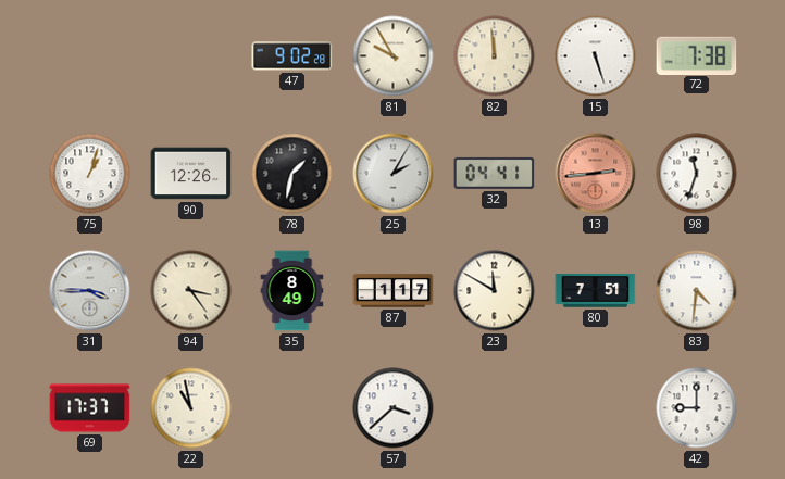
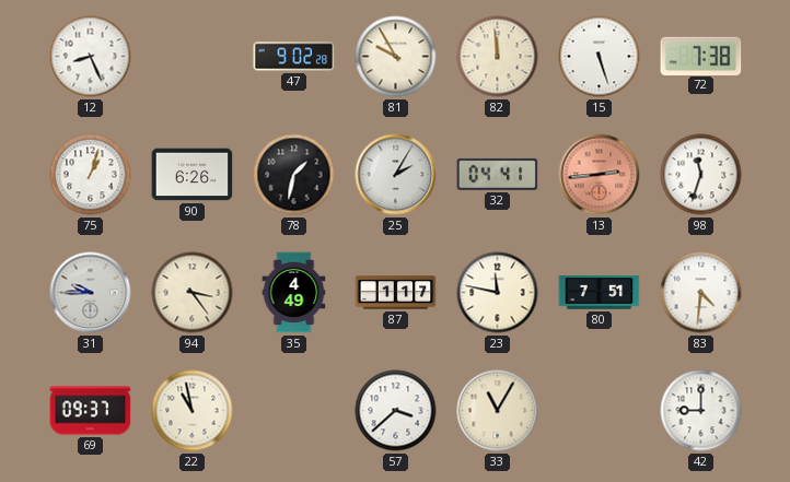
12: none -> 8:26
90: 12:26 -> 6:26
31: 3:45 -> 9:45
35: 8:49 -> 4:49
23: 11:50 -> 11:47
69: 17:37 -> 09:37
33: none -> 11:05
